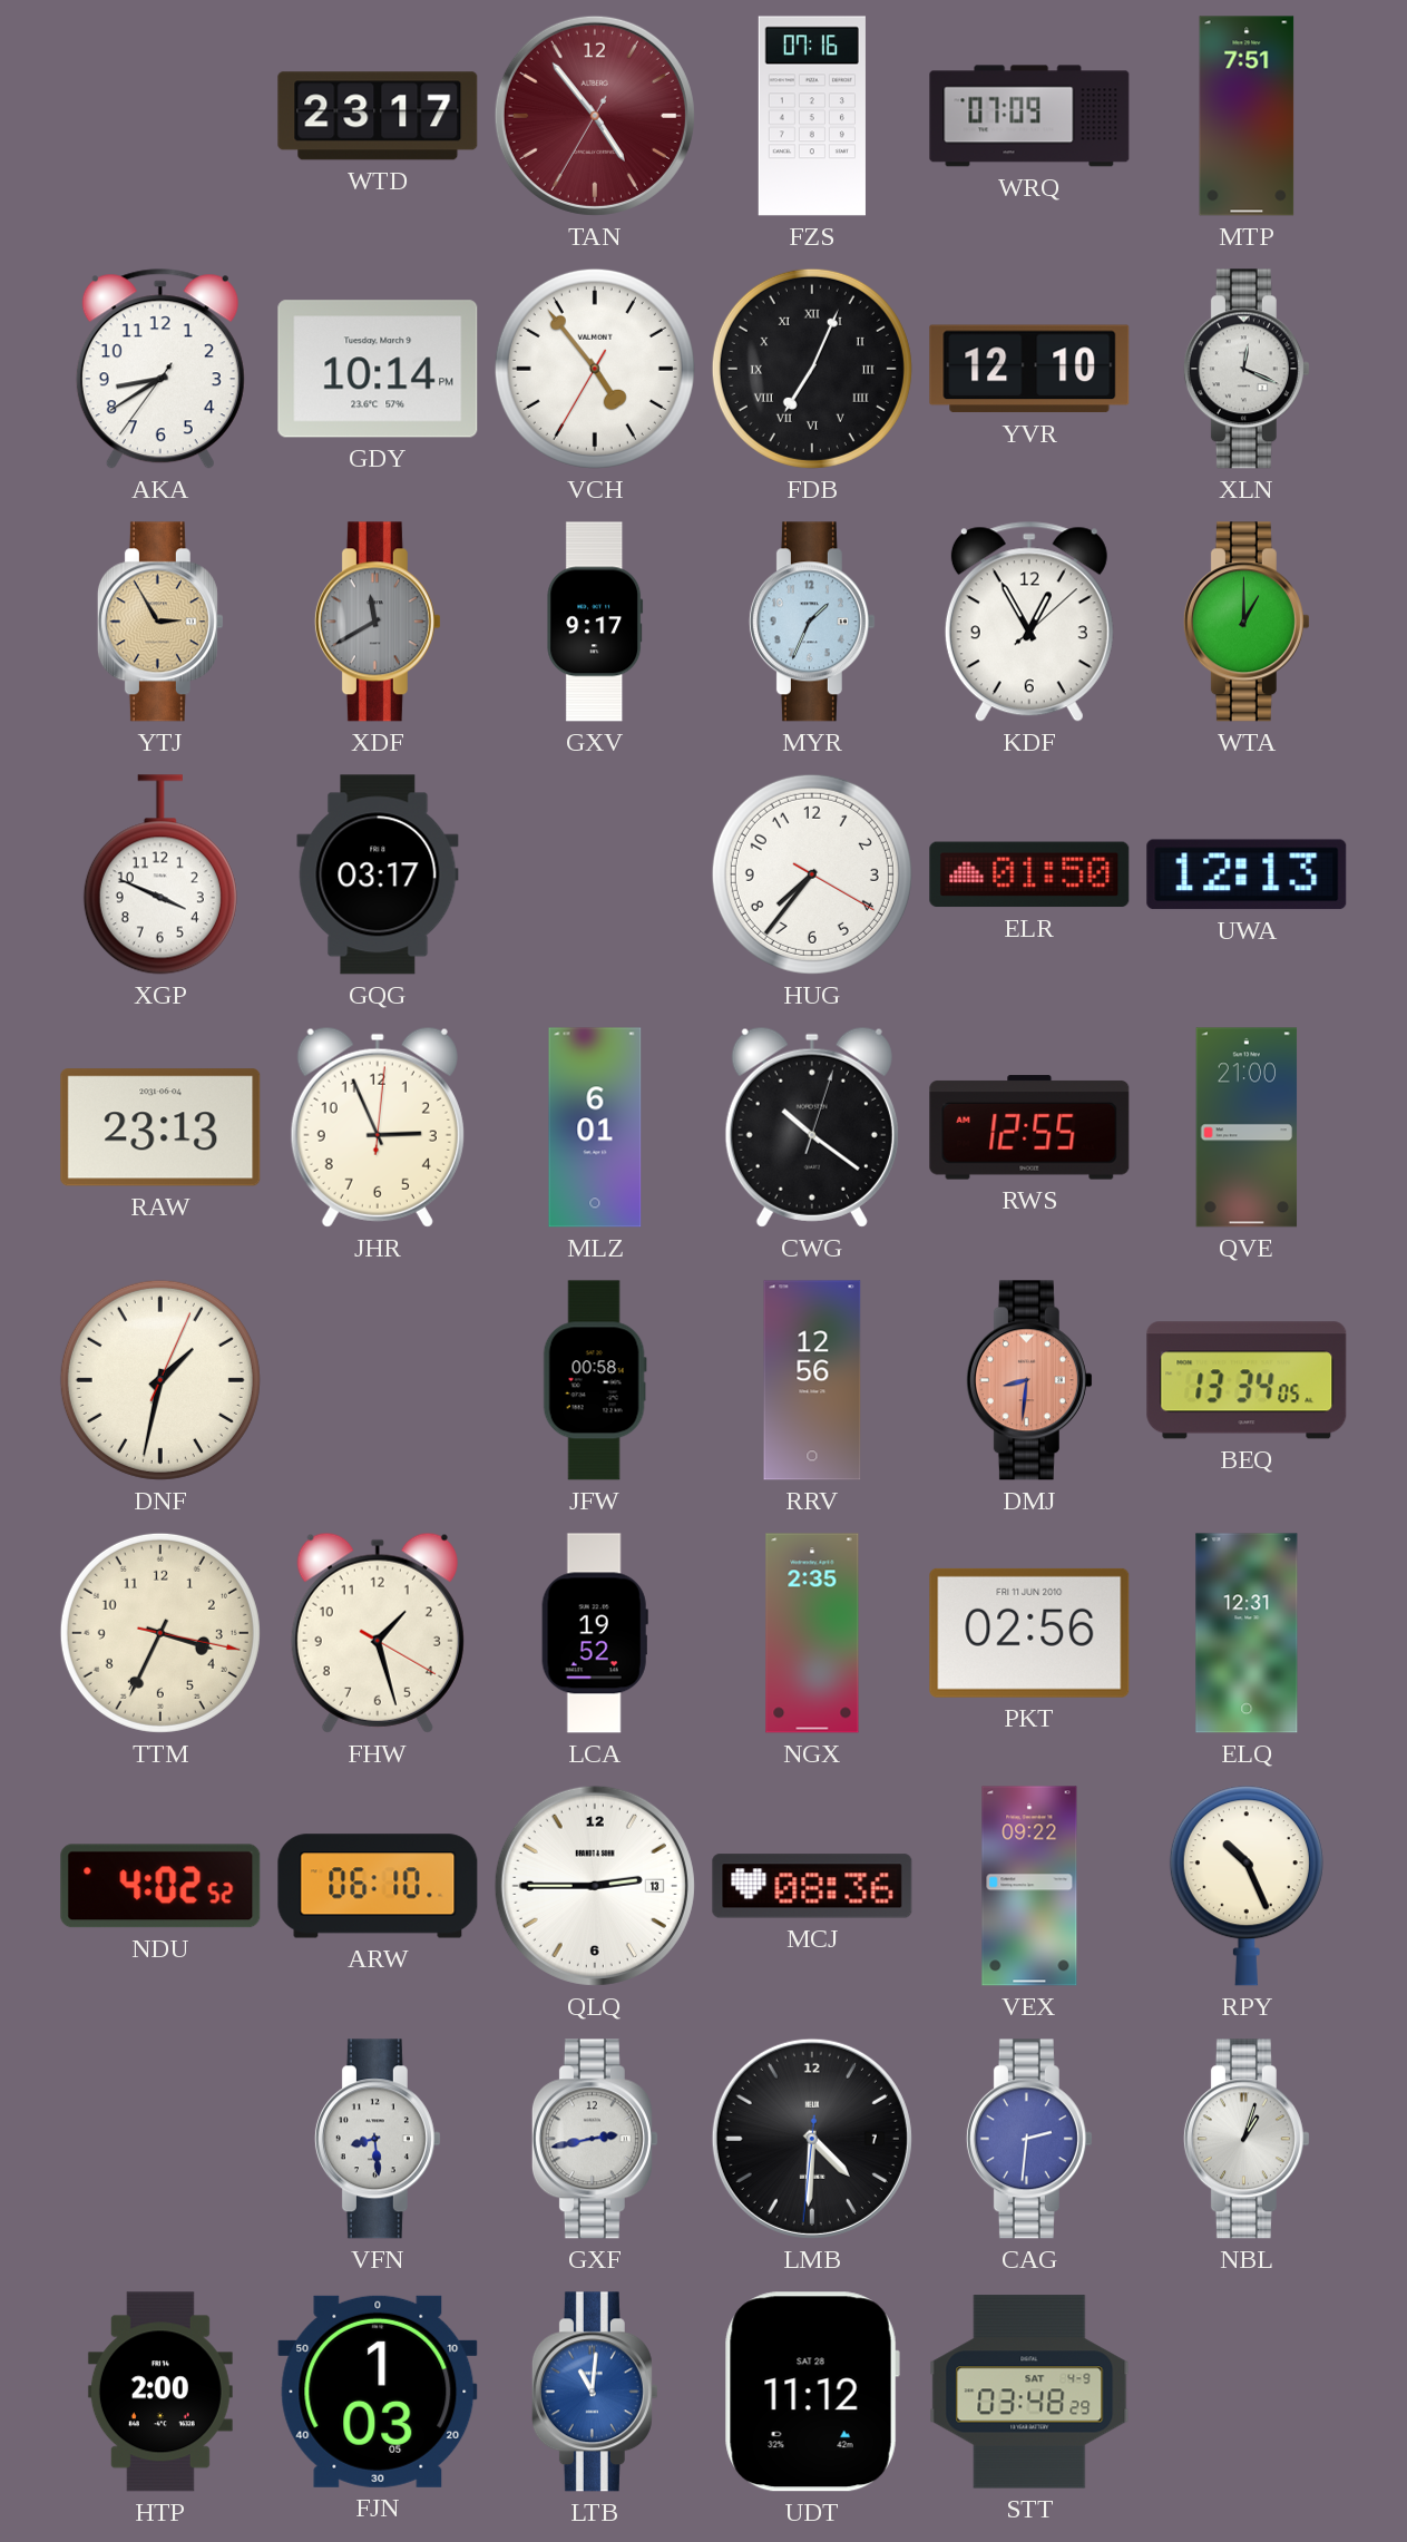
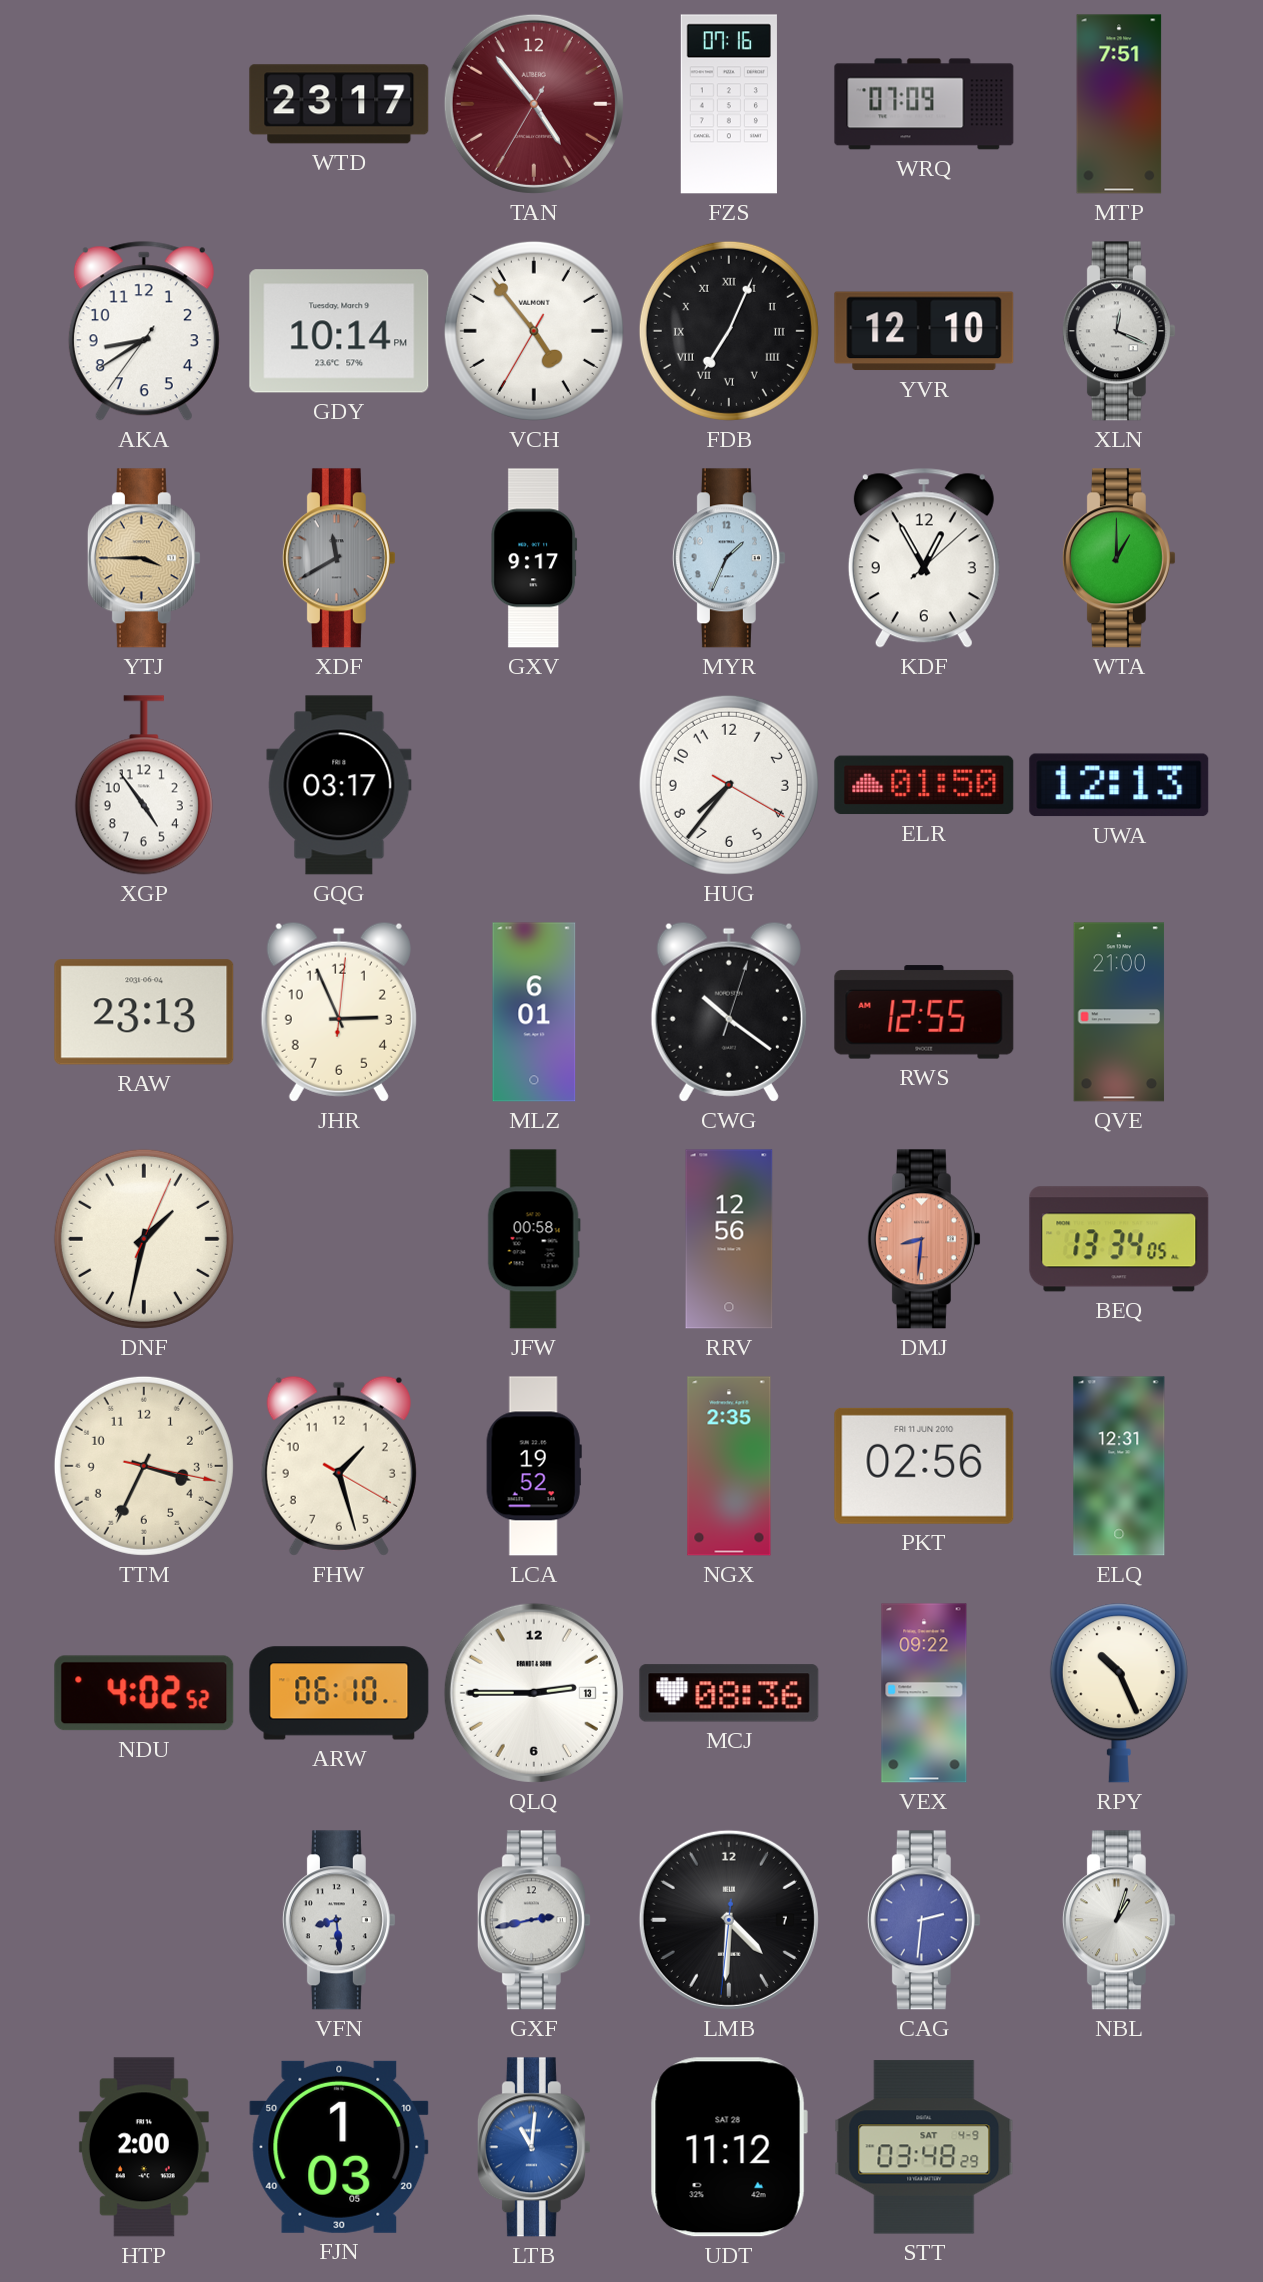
YTJ: 2:55 -> 3:45
XGP: 3:49 -> 4:54
